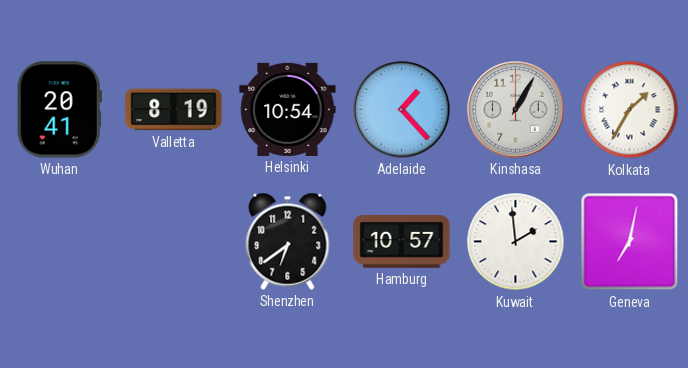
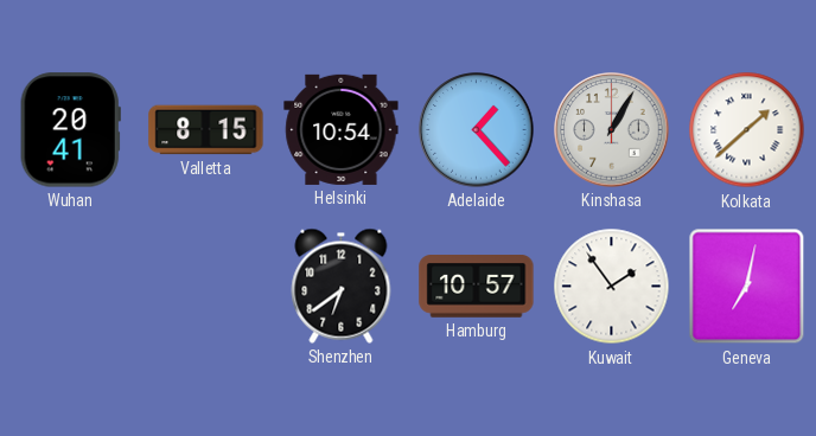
Valletta: 8:19 -> 8:15
Kolkata: 1:35 -> 1:38
Kuwait: 1:59 -> 1:54
